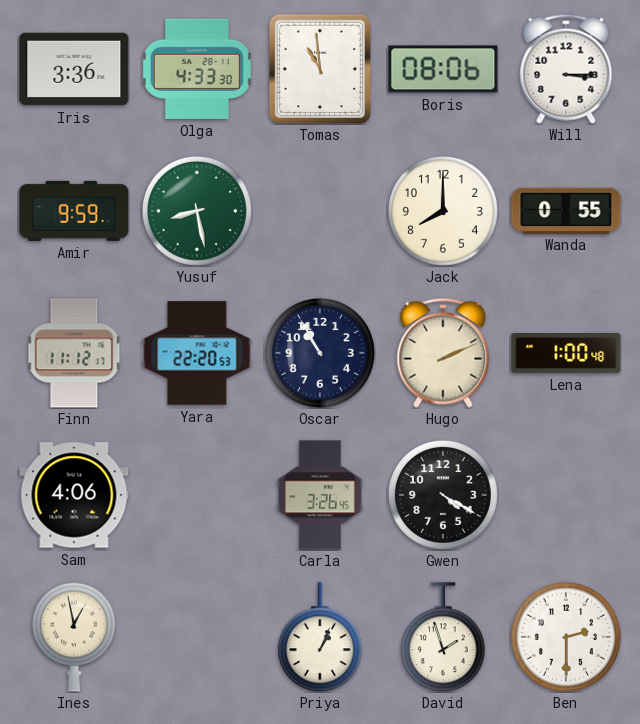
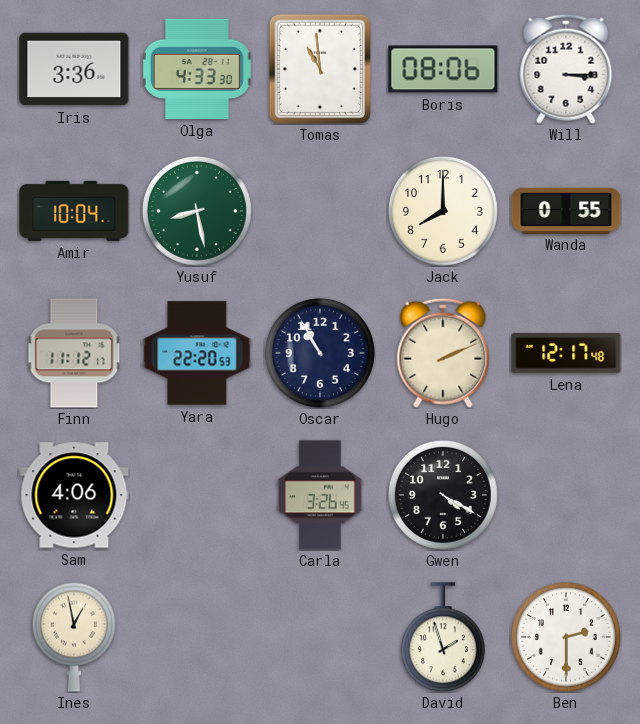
Amir: 9:59 -> 10:04
Lena: 1:00 -> 12:17
Priya: 1:04 -> none
